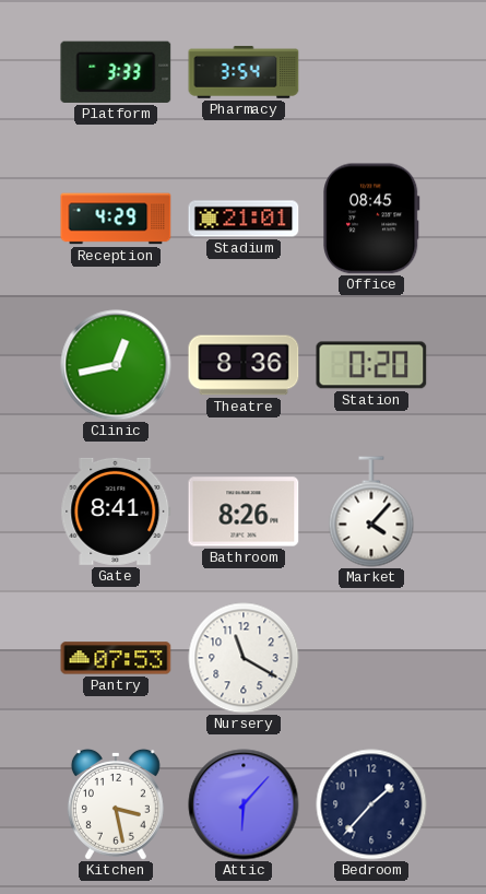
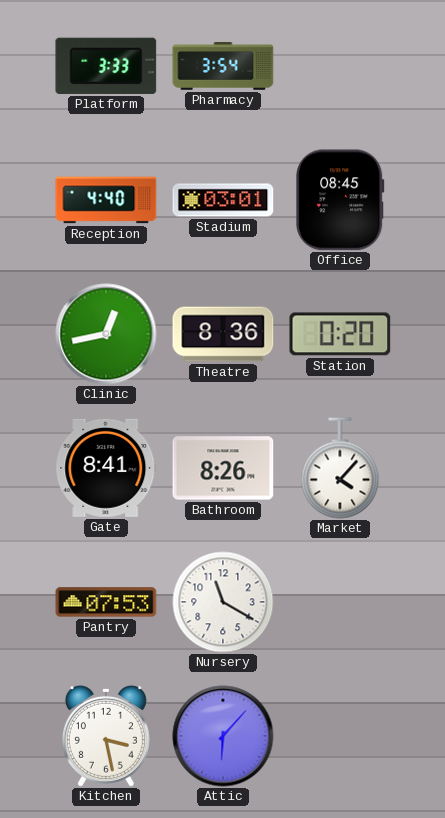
Reception: 4:29 -> 4:40
Stadium: 21:01 -> 03:01
Bedroom: 1:37 -> none
